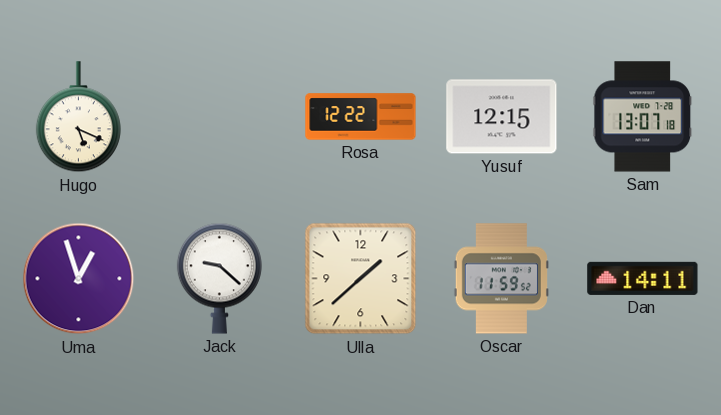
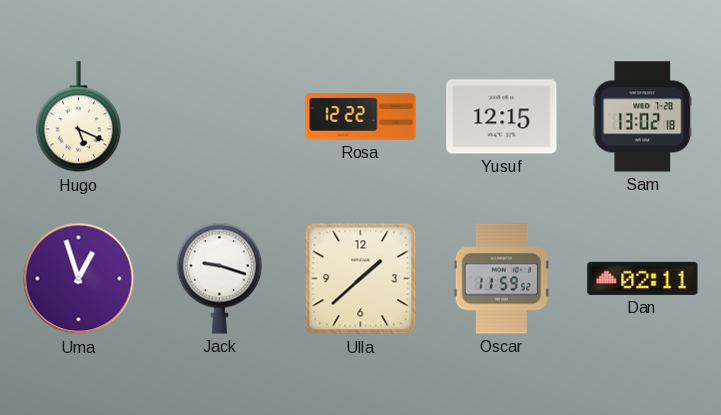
Sam: 13:07 -> 13:02
Jack: 9:22 -> 9:18
Dan: 14:11 -> 02:11
